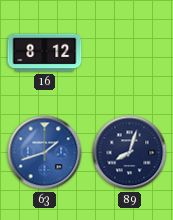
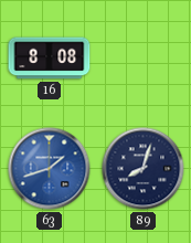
16: 8:12 -> 8:08
